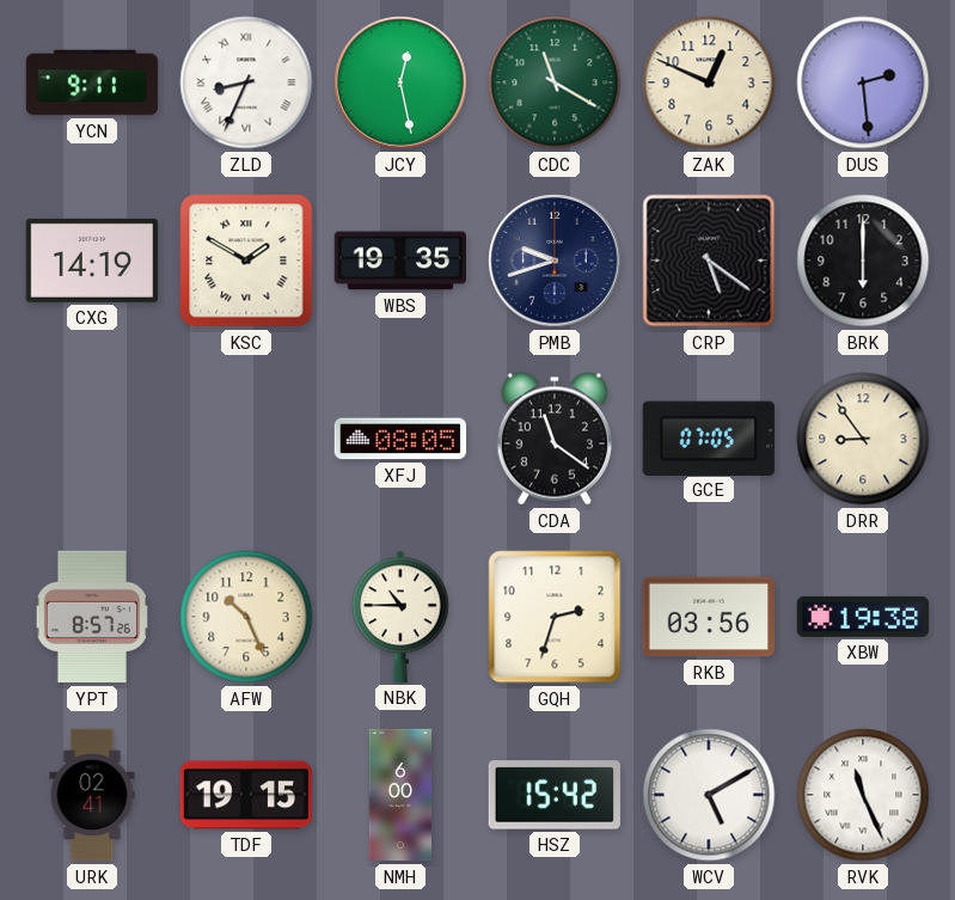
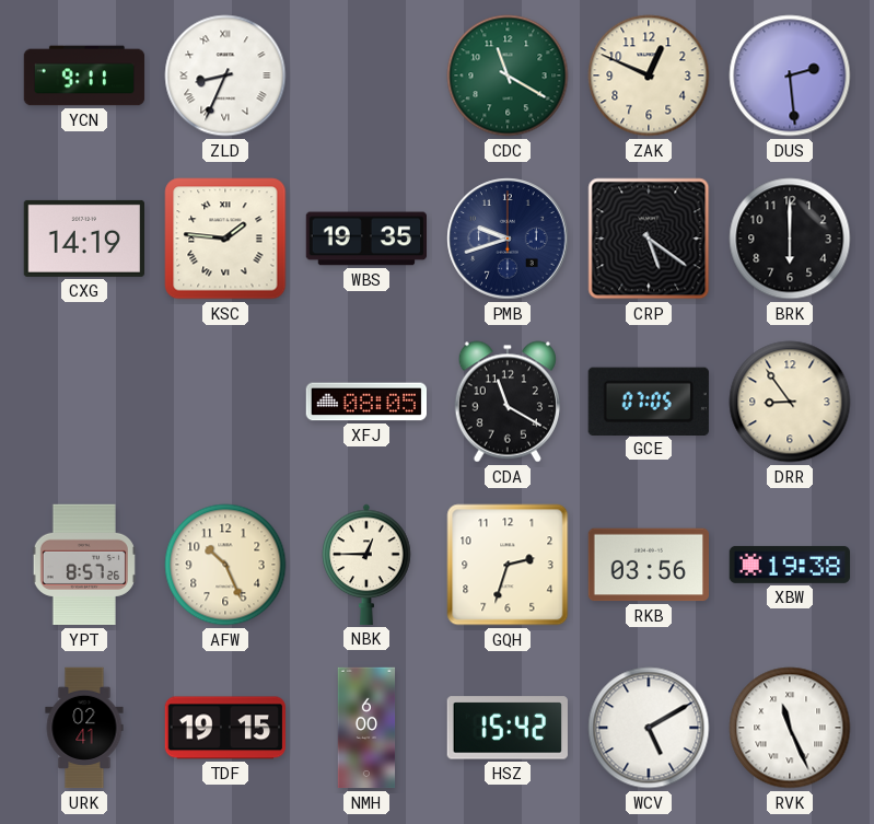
JCY: 12:28 -> none
KSC: 1:50 -> 1:46
CDA: 11:21 -> 11:20
NBK: 10:45 -> 12:45
